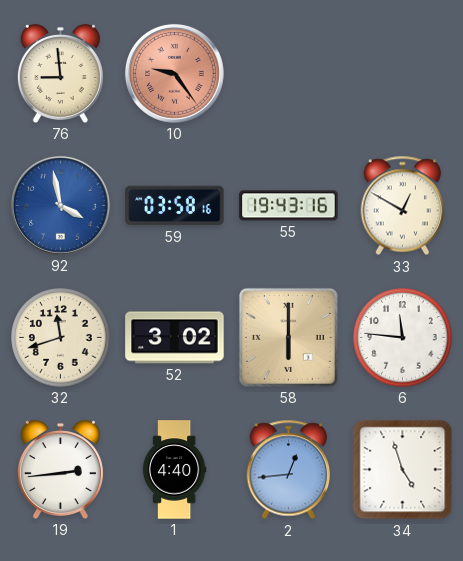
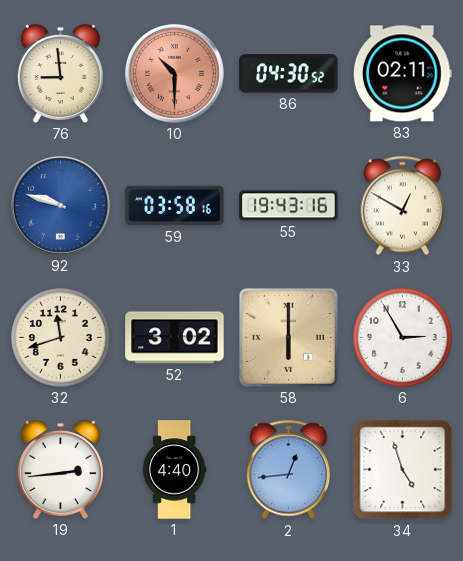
10: 9:24 -> 10:30
86: none -> 04:30
83: none -> 02:11
92: 3:58 -> 9:48
6: 11:46 -> 2:55
